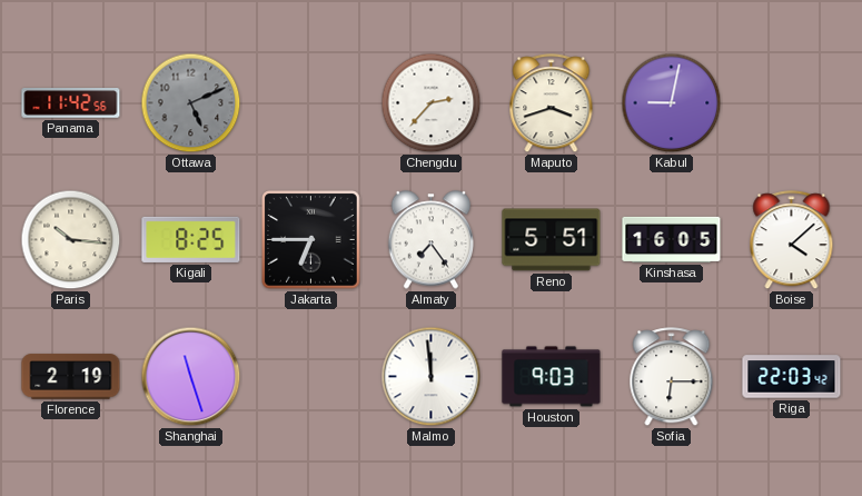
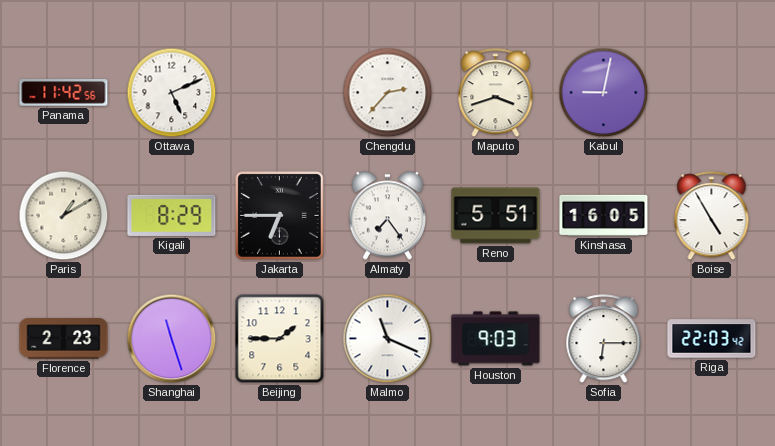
Ottawa dial: grey -> white
Paris: 10:16 -> 1:10
Kigali: 8:25 -> 8:29
Boise: 4:08 -> 4:55
Florence: 2:19 -> 2:23
Beijing: none -> 1:45
Malmo: 11:59 -> 11:19
